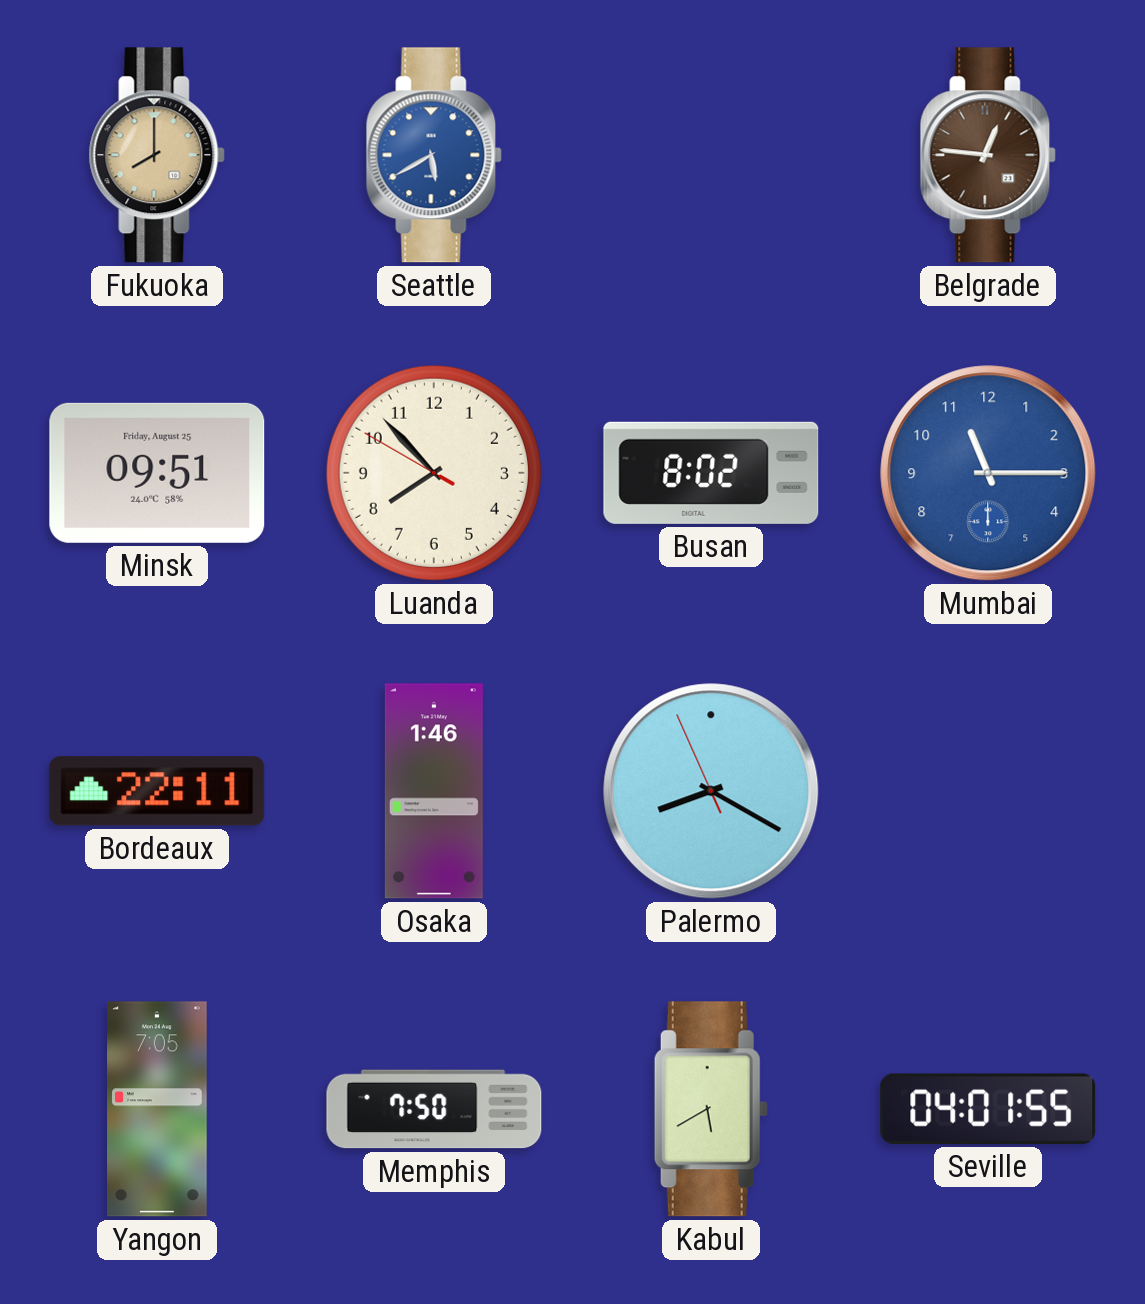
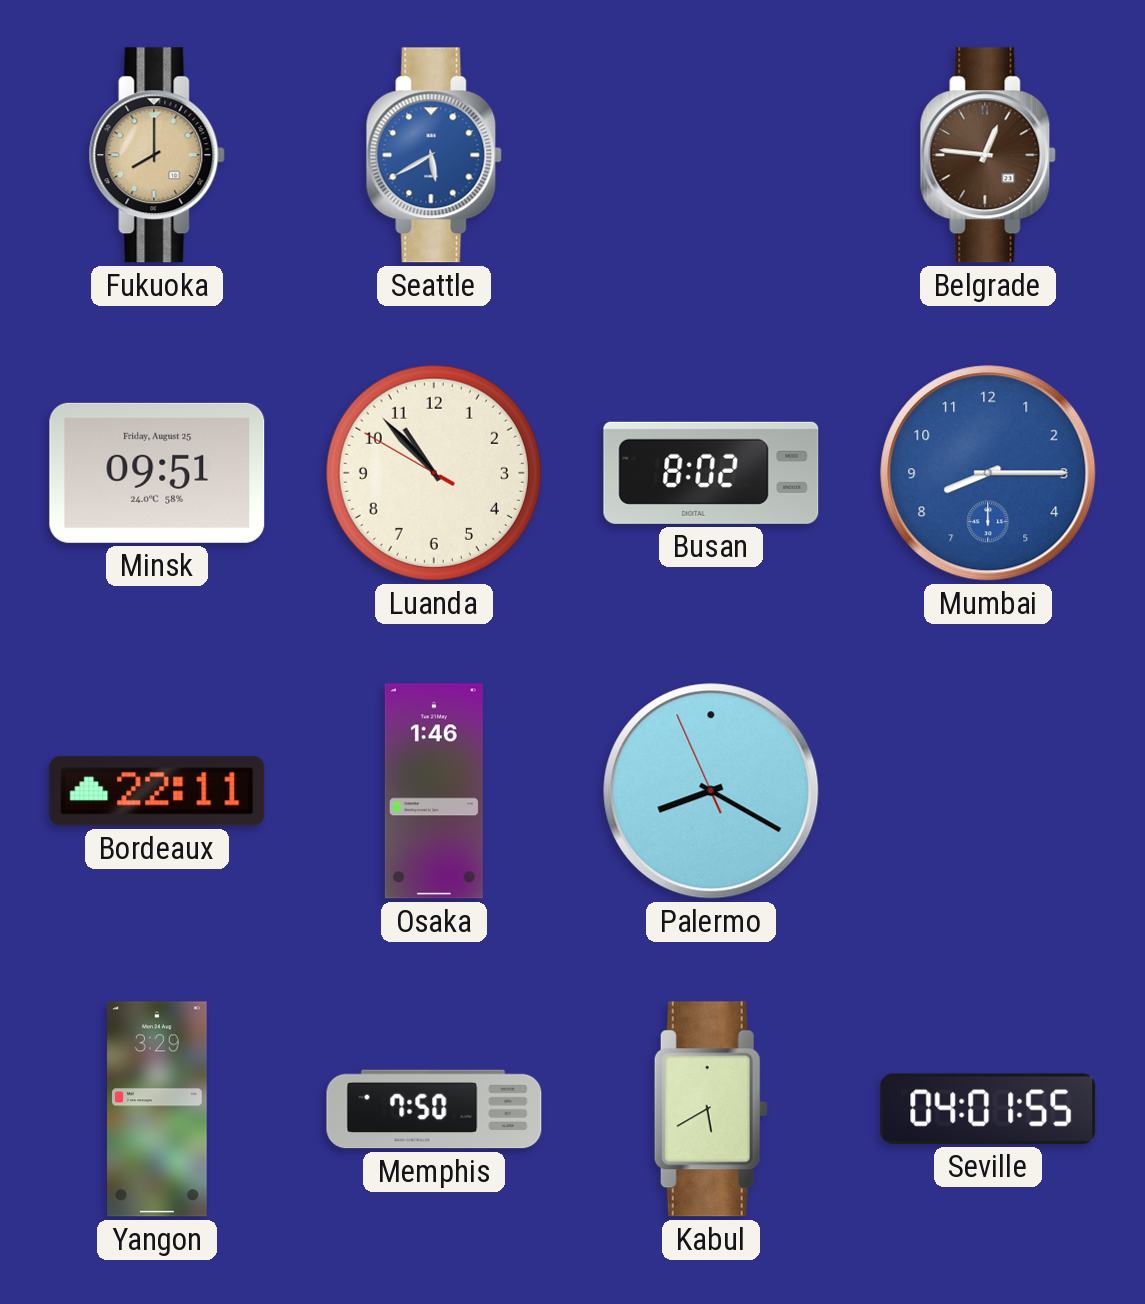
Luanda: 7:52 -> 10:52
Mumbai: 11:15 -> 8:15
Yangon: 7:05 -> 3:29
